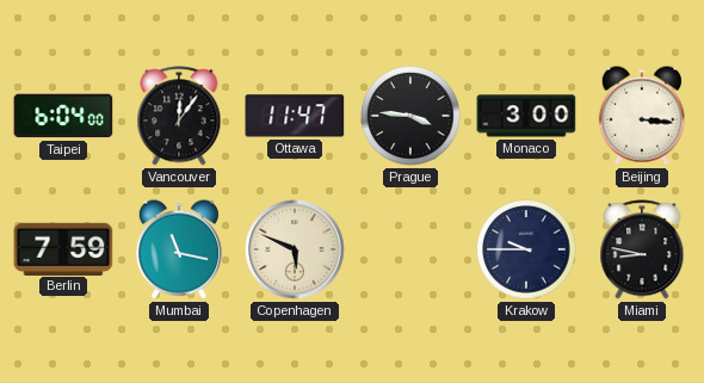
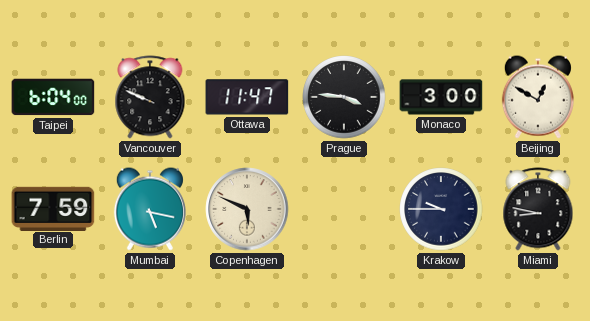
Vancouver: 12:06 -> 9:49
Beijing: 3:16 -> 12:50
Mumbai: 11:17 -> 5:17
